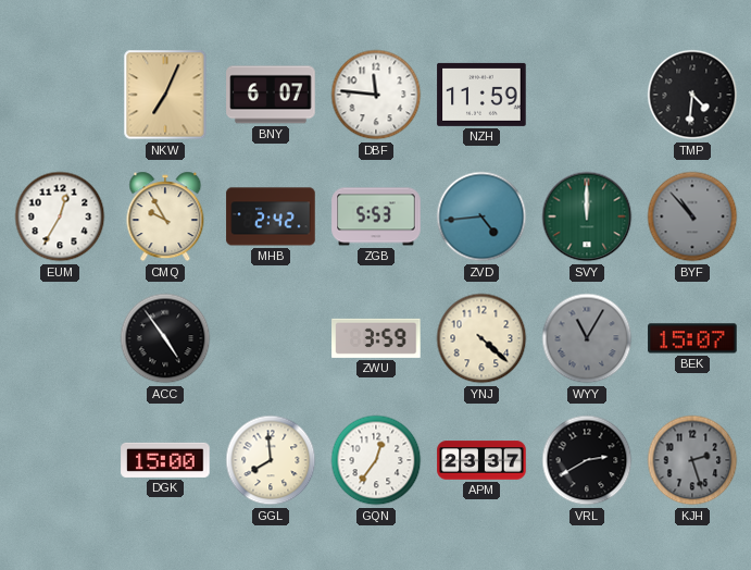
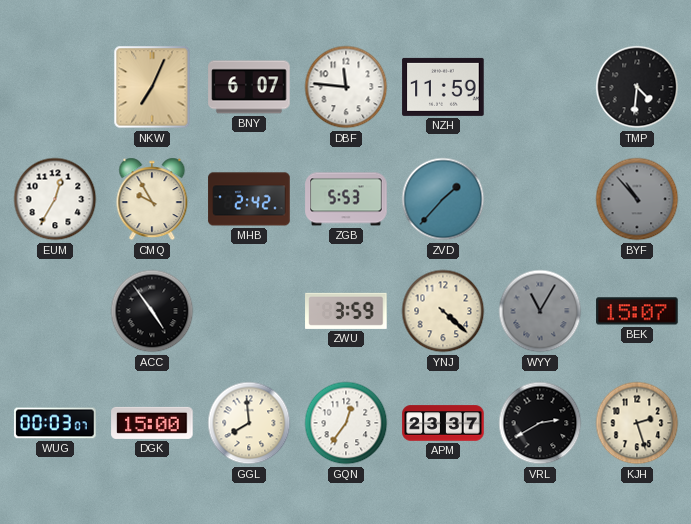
ZVD: 4:44 -> 1:37
SVY: 12:00 -> none
WUG: none -> 00:03
KJH dial: grey -> cream
